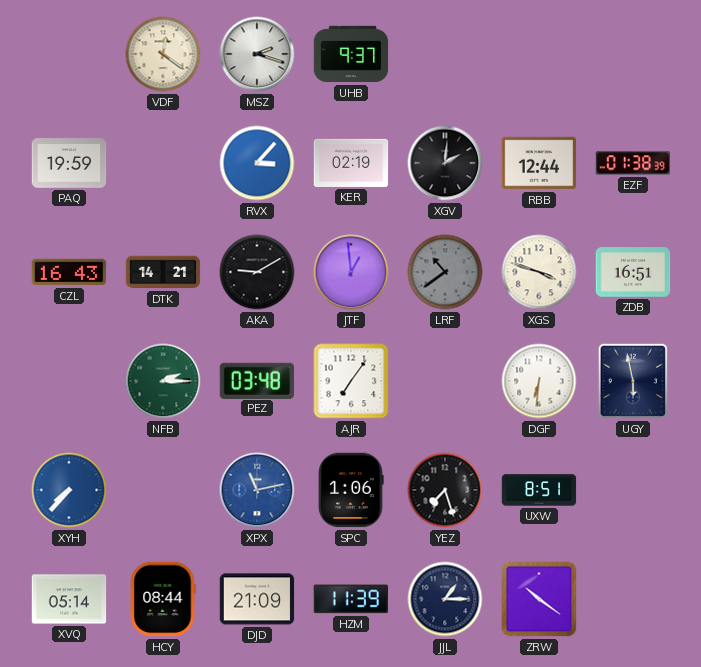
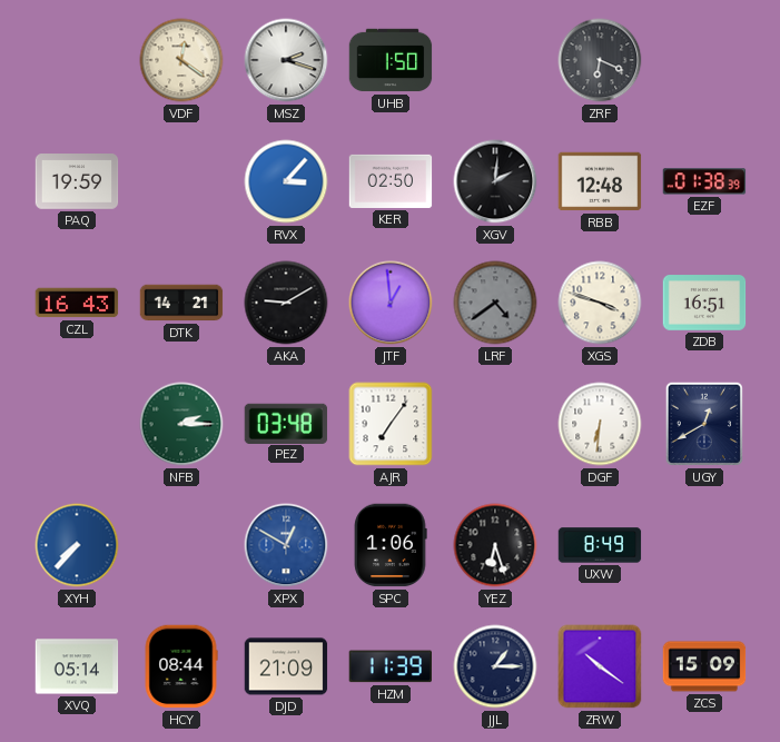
UHB: 9:37 -> 1:50
ZRF: none -> 6:19
KER: 02:19 -> 02:50
RBB: 12:44 -> 12:48
LRF: 10:39 -> 4:39
UGY: 5:58 -> 12:40
XPX: 11:13 -> 12:50
YEZ: 7:27 -> 6:27
UXW: 8:51 -> 8:49
ZCS: none -> 15:09
